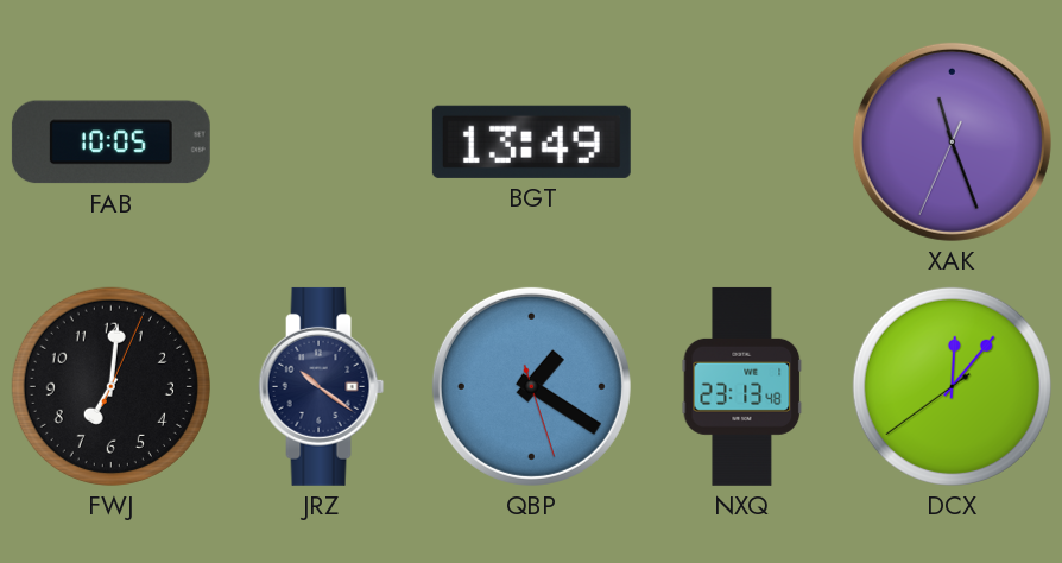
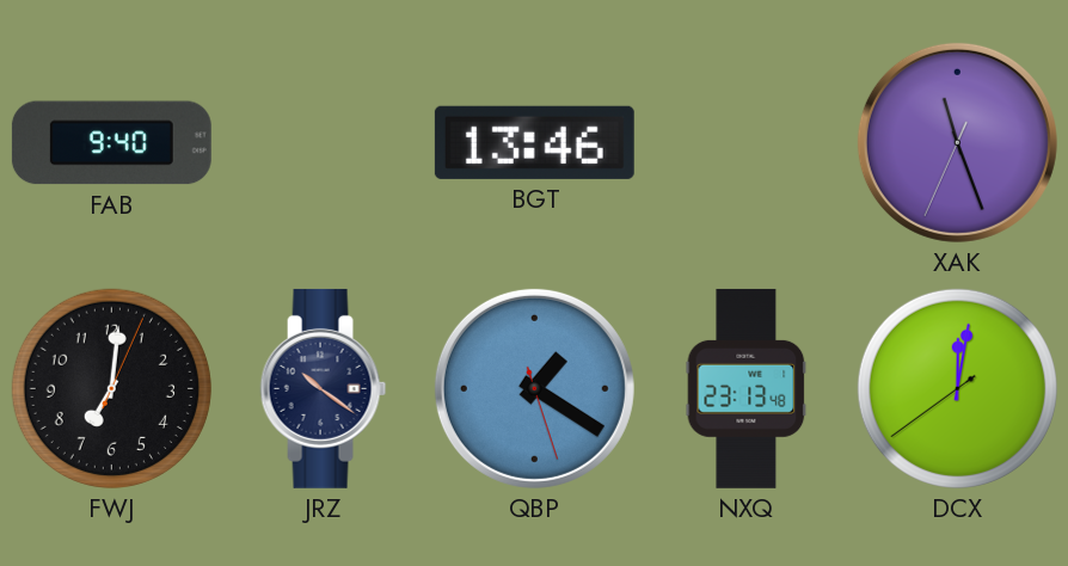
FAB: 10:05 -> 9:40
BGT: 13:49 -> 13:46
DCX: 12:06 -> 12:01
